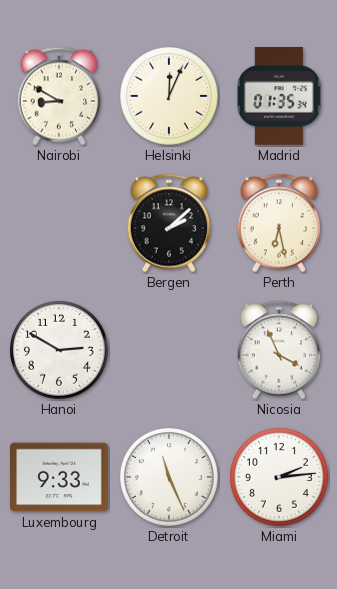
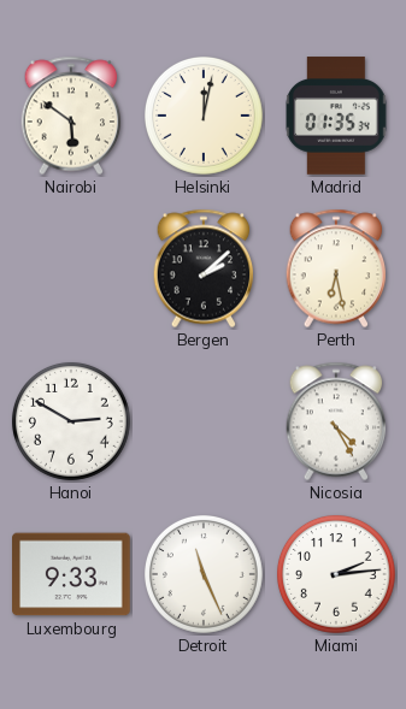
Nairobi: 8:50 -> 5:51
Helsinki: 12:04 -> 12:02
Nicosia: 3:56 -> 4:25
